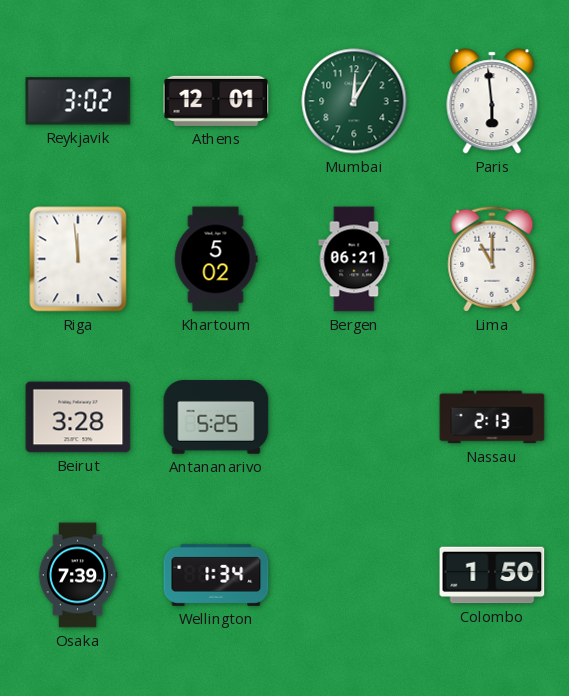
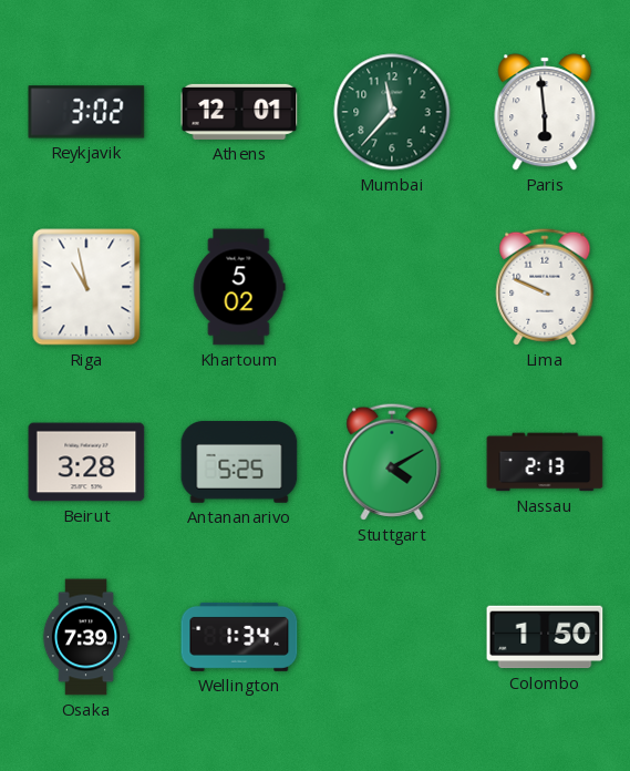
Mumbai: 12:05 -> 11:37
Riga: 11:59 -> 10:58
Bergen: 06:21 -> none
Lima: 11:00 -> 9:49
Stuttgart: none -> 4:10
